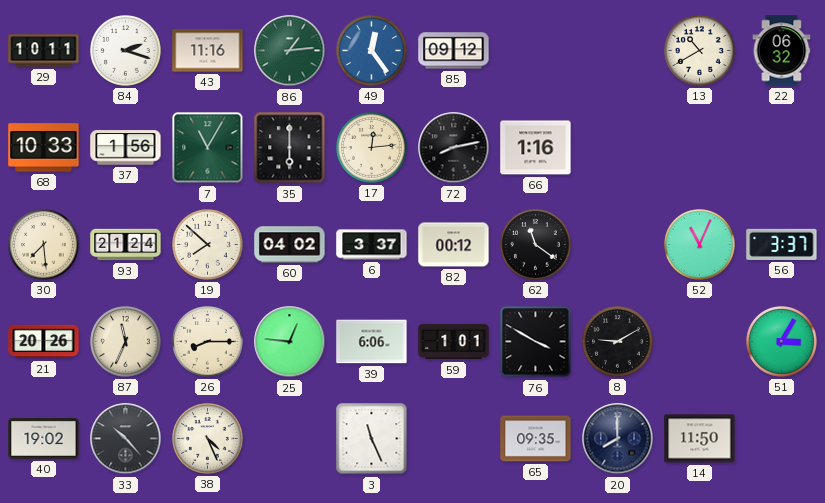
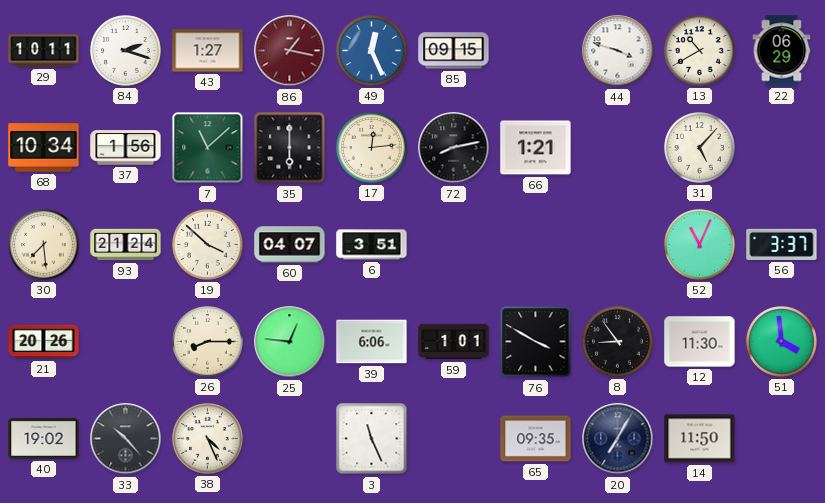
43: 11:16 -> 1:27
86: 1:14 -> 1:17
86 dial: green -> burgundy
49: 12:24 -> 12:26
85: 09:12 -> 09:15
44: none -> 3:48
22: 06:32 -> 06:29
68: 10:33 -> 10:34
7: 11:05 -> 11:08
66: 1:16 -> 1:21
31: none -> 5:07
19: 7:52 -> 3:52
60: 04:02 -> 04:07
6: 3:37 -> 3:51
82: 00:12 -> none
62: 11:21 -> none
87: 11:34 -> none
8: 9:10 -> 8:54
12: none -> 11:30
51: 3:05 -> 3:59
20: 8:00 -> 7:05
